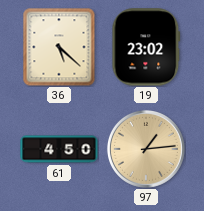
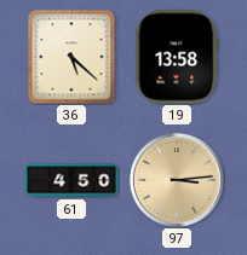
19: 23:02 -> 13:58
97: 1:14 -> 3:14
